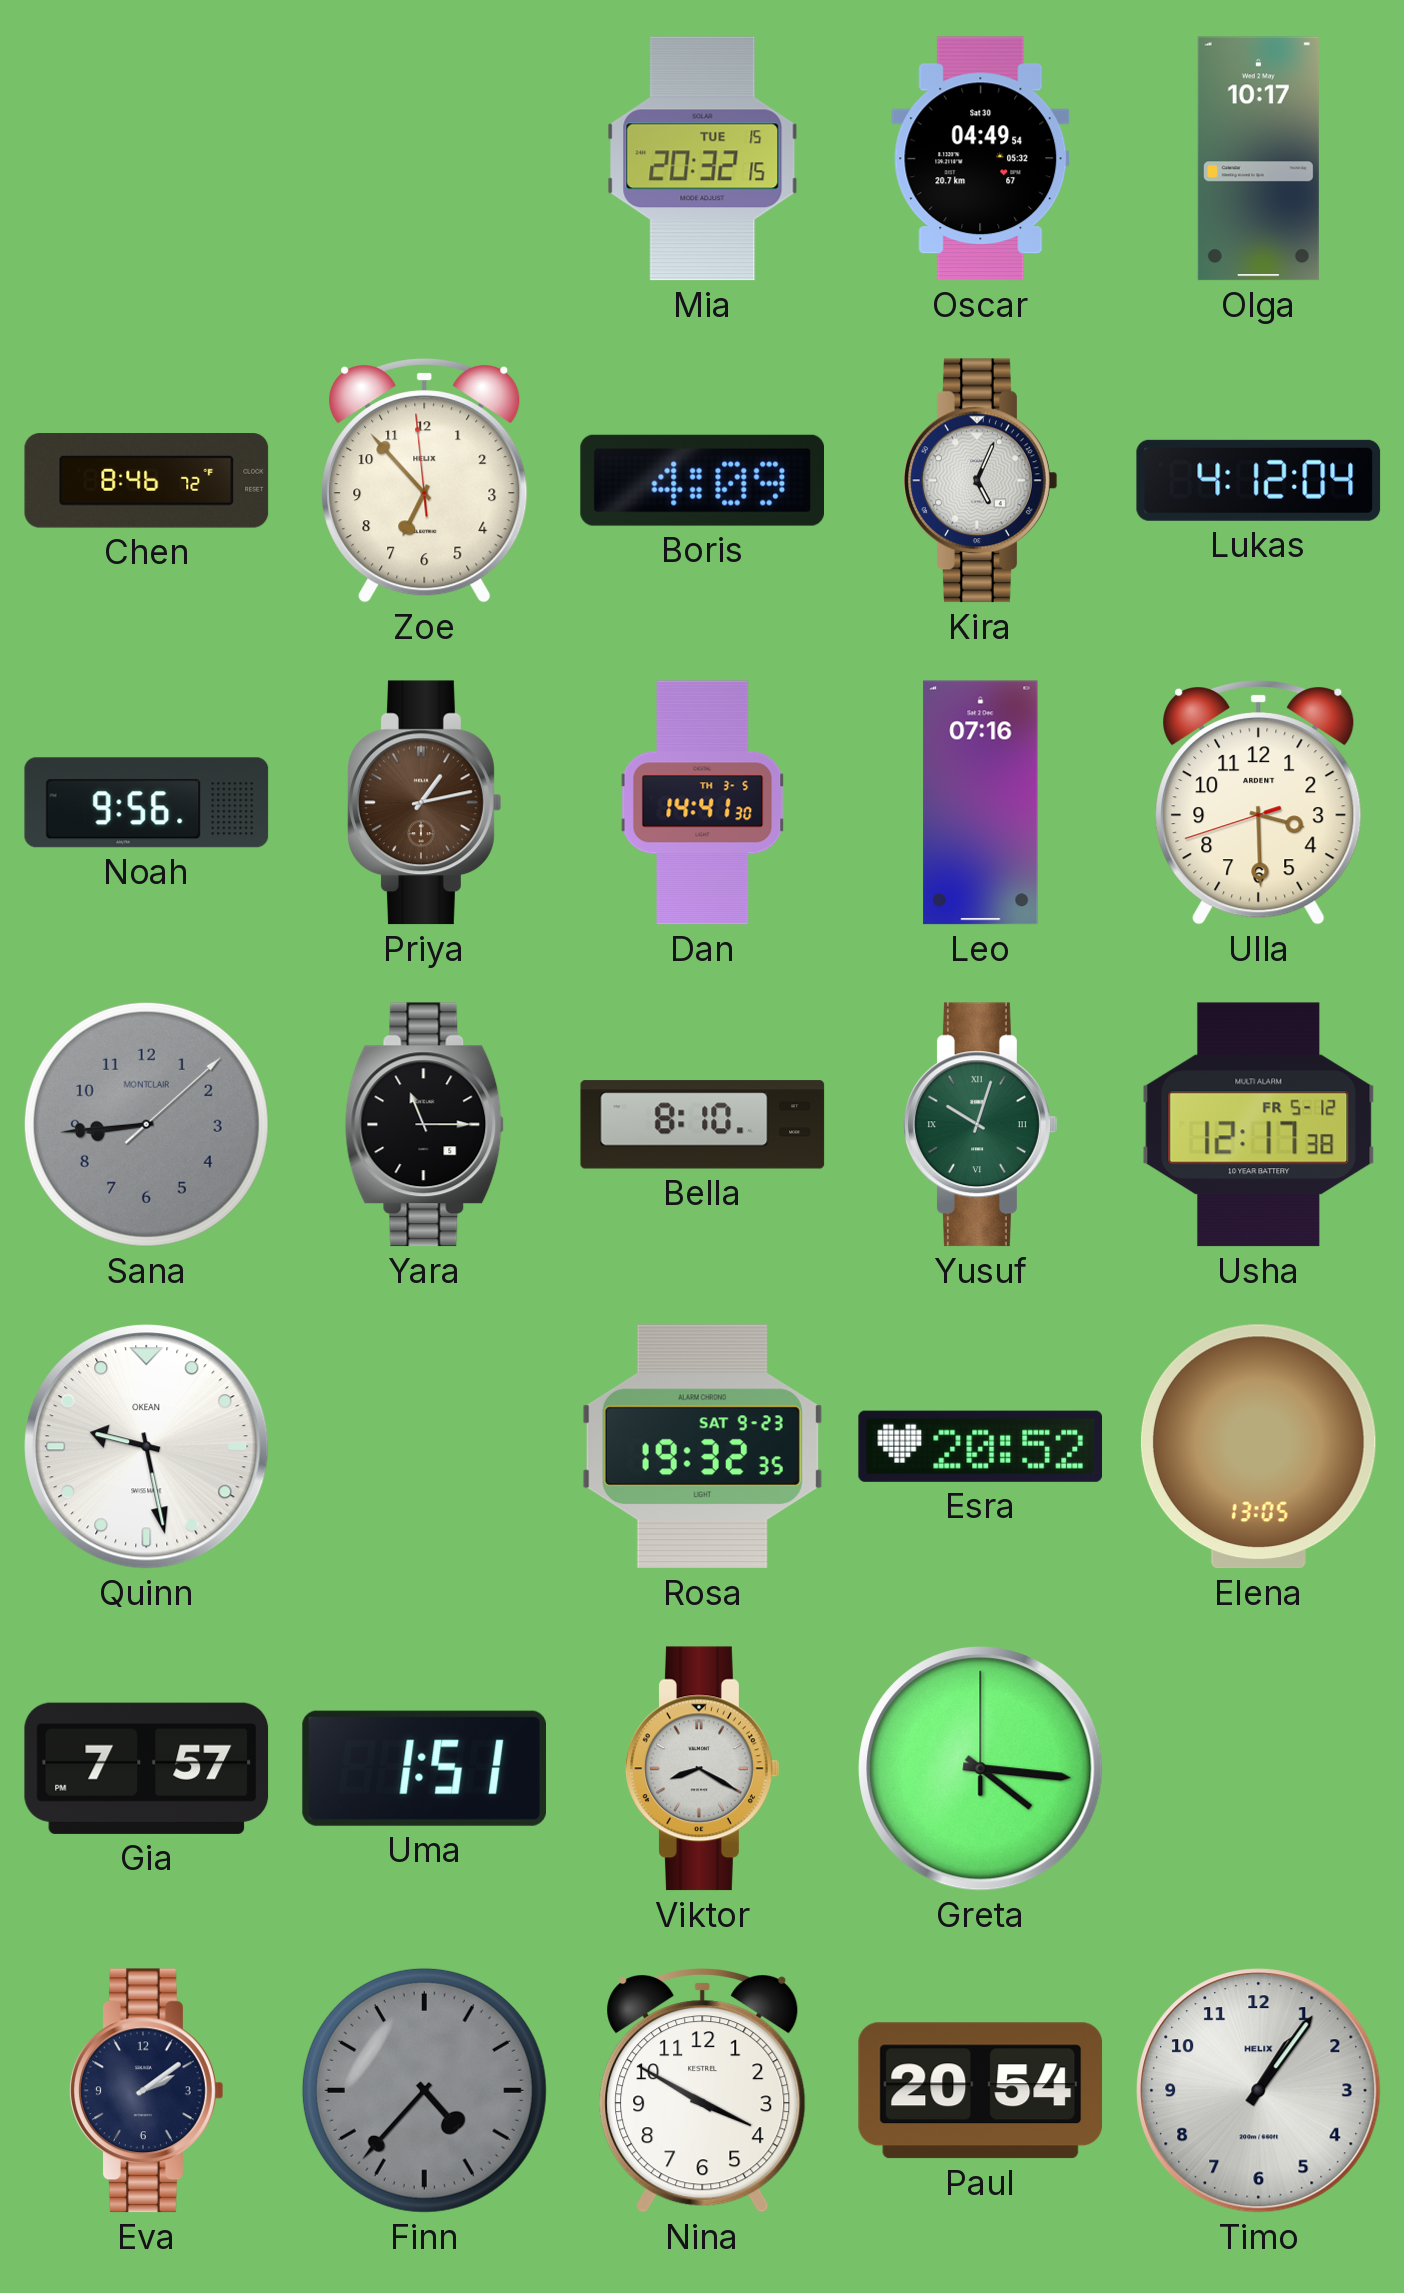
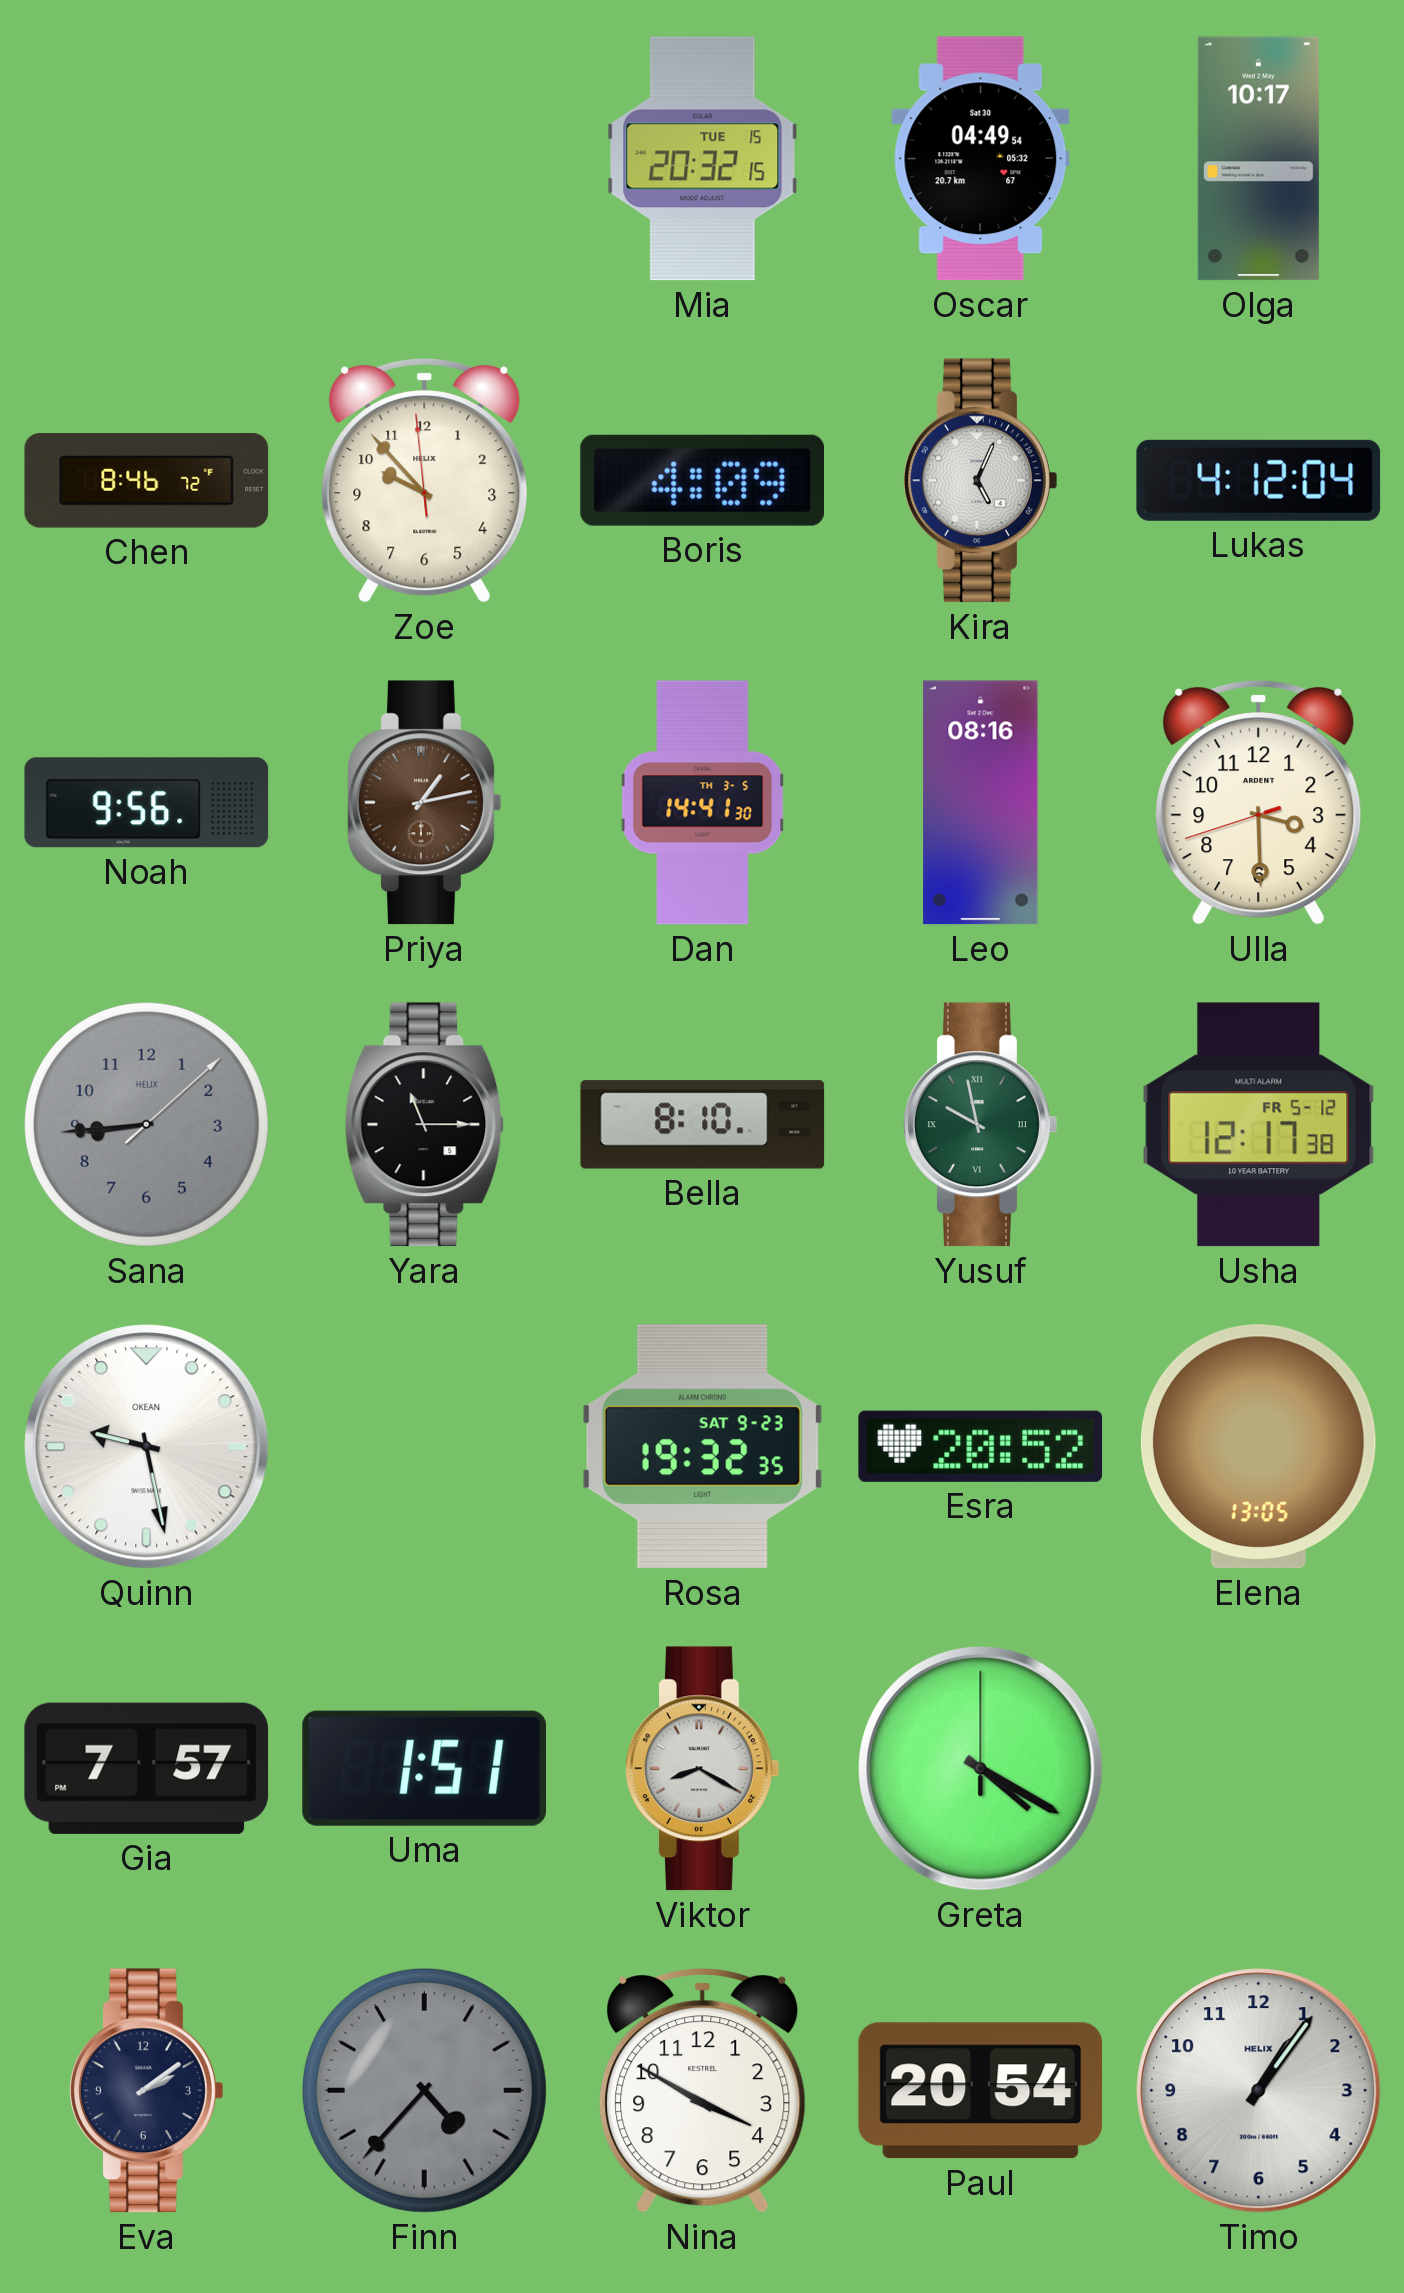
Zoe: 6:52 -> 9:52
Leo: 07:16 -> 08:16
Sana brand: MONTCLAIR -> HELIX
Yusuf: 10:03 -> 9:58
Greta: 4:16 -> 4:20
